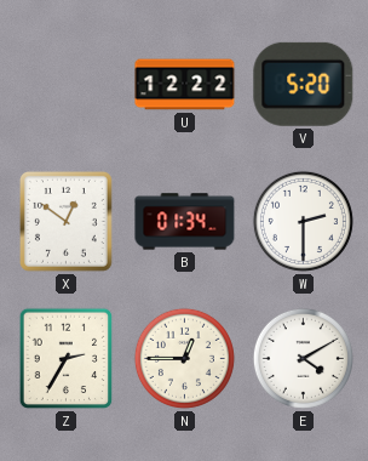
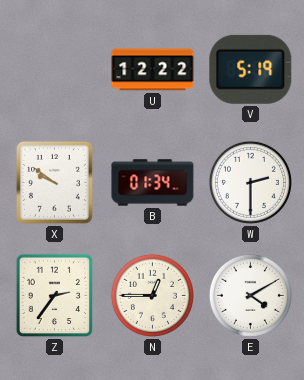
V: 5:20 -> 5:19
X: 12:51 -> 9:51
Z: 2:35 -> 2:36
